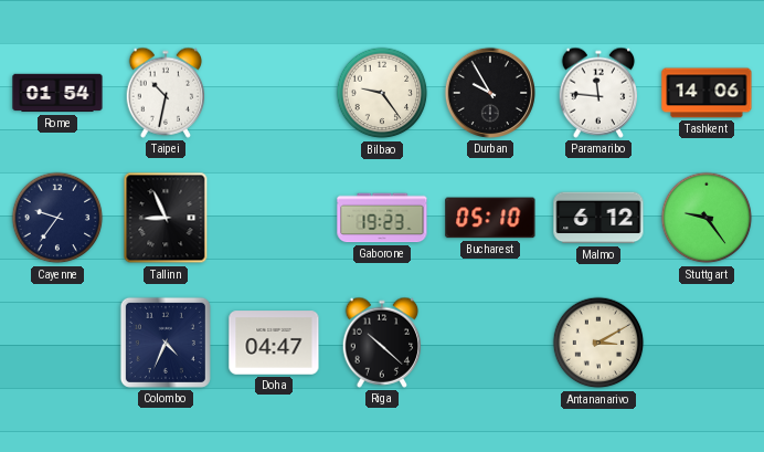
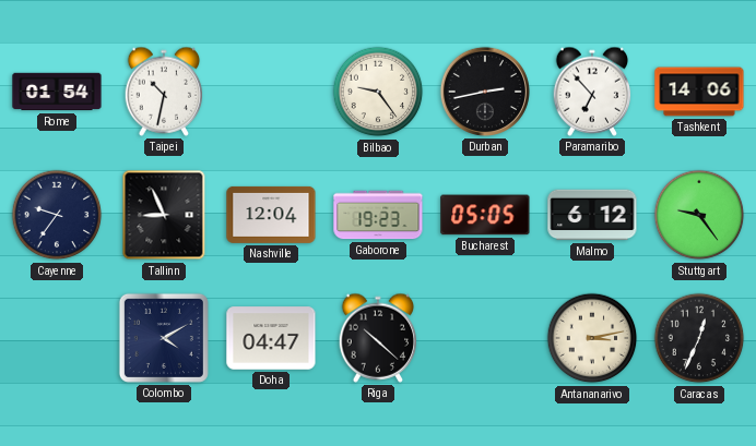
Durban: 9:55 -> 2:43
Paramaribo: 11:46 -> 6:53
Nashville: none -> 12:04
Bucharest: 05:10 -> 05:05
Colombo: 4:34 -> 4:10
Antananarivo: 3:10 -> 3:13
Caracas: none -> 12:34
